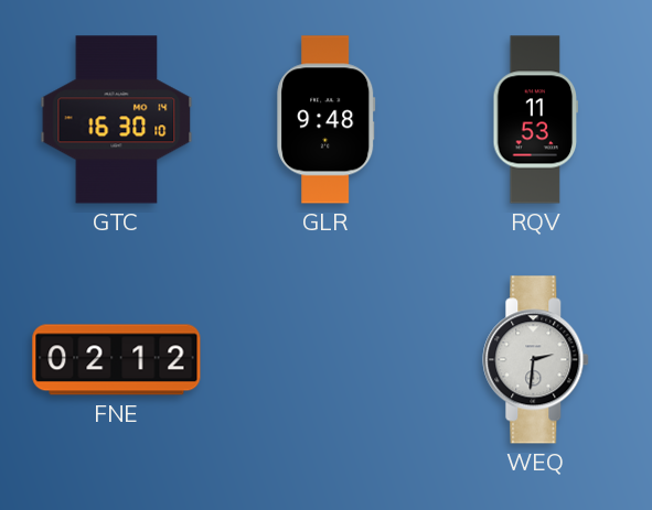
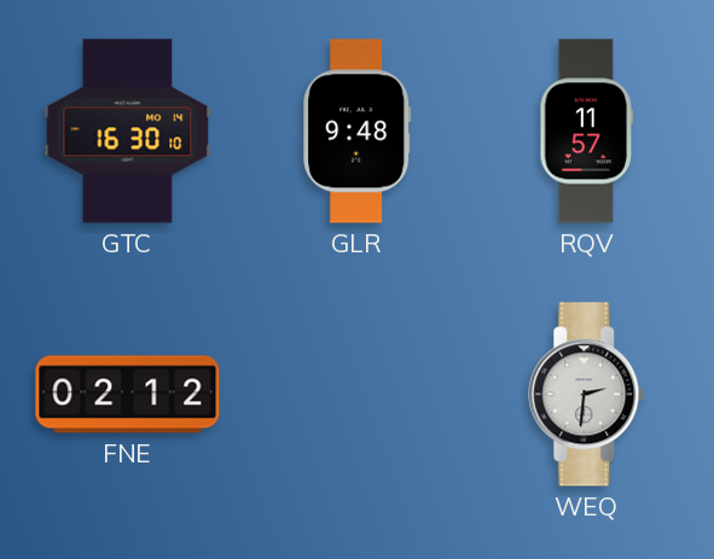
RQV: 11:53 -> 11:57
